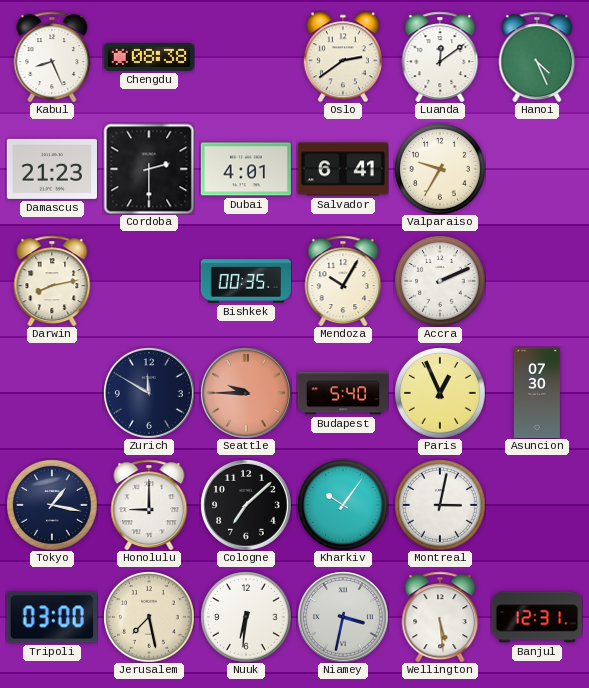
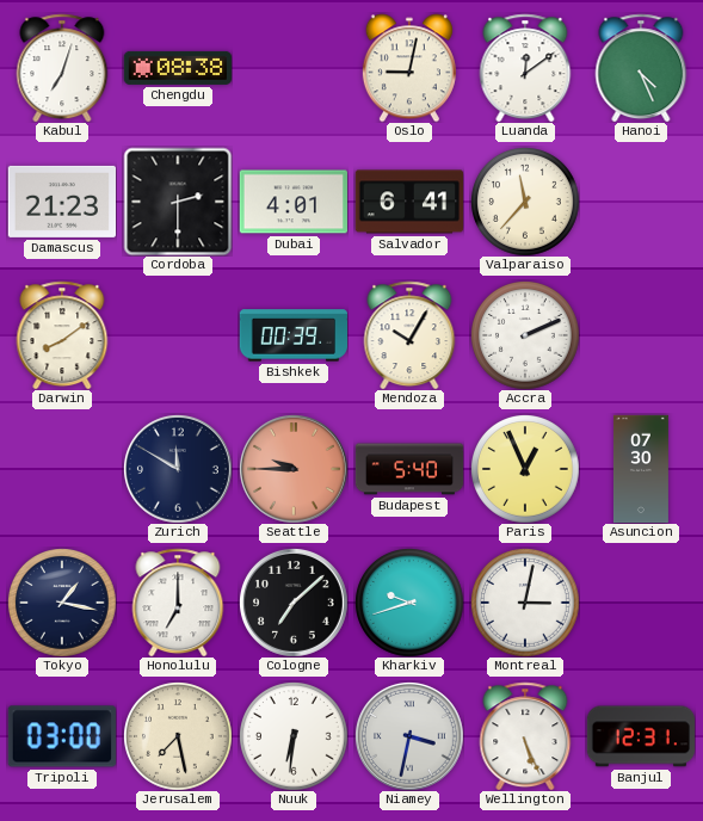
Kabul: 8:26 -> 7:03
Oslo: 2:39 -> 9:02
Valparaiso: 9:35 -> 11:37
Darwin: 8:13 -> 8:09
Bishkek: 00:35 -> 00:39
Honolulu: 9:00 -> 7:00
Kharkiv: 10:06 -> 9:42
Wellington: 5:29 -> 5:26
